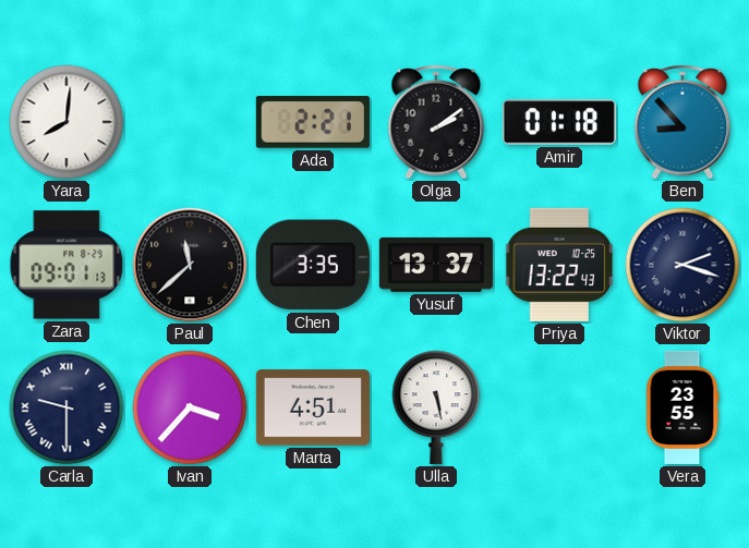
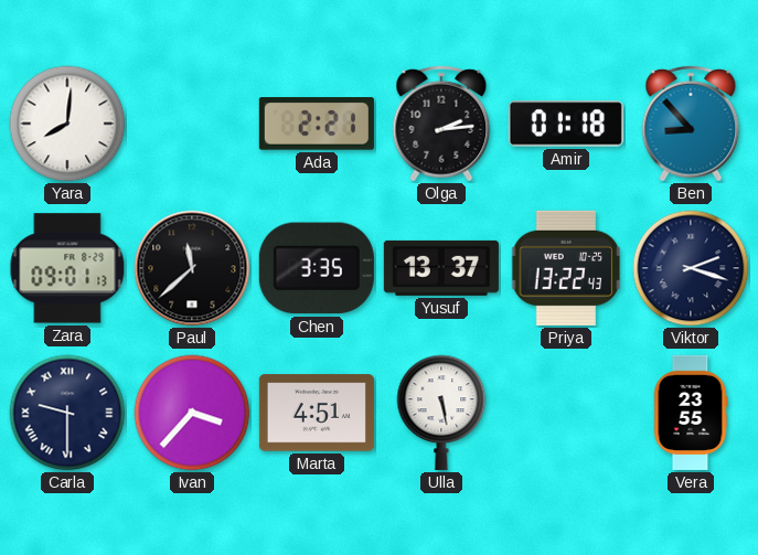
Olga: 2:09 -> 2:14
